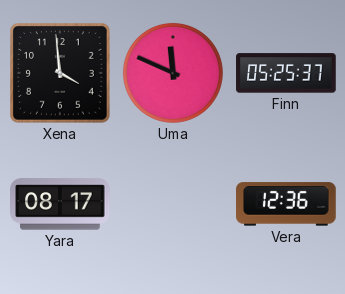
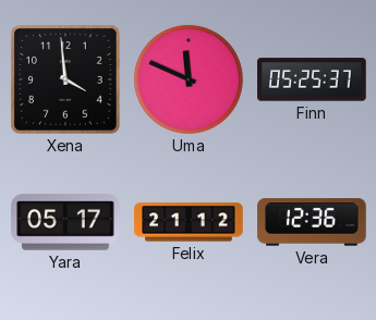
Yara: 08:17 -> 05:17
Felix: none -> 21:12
